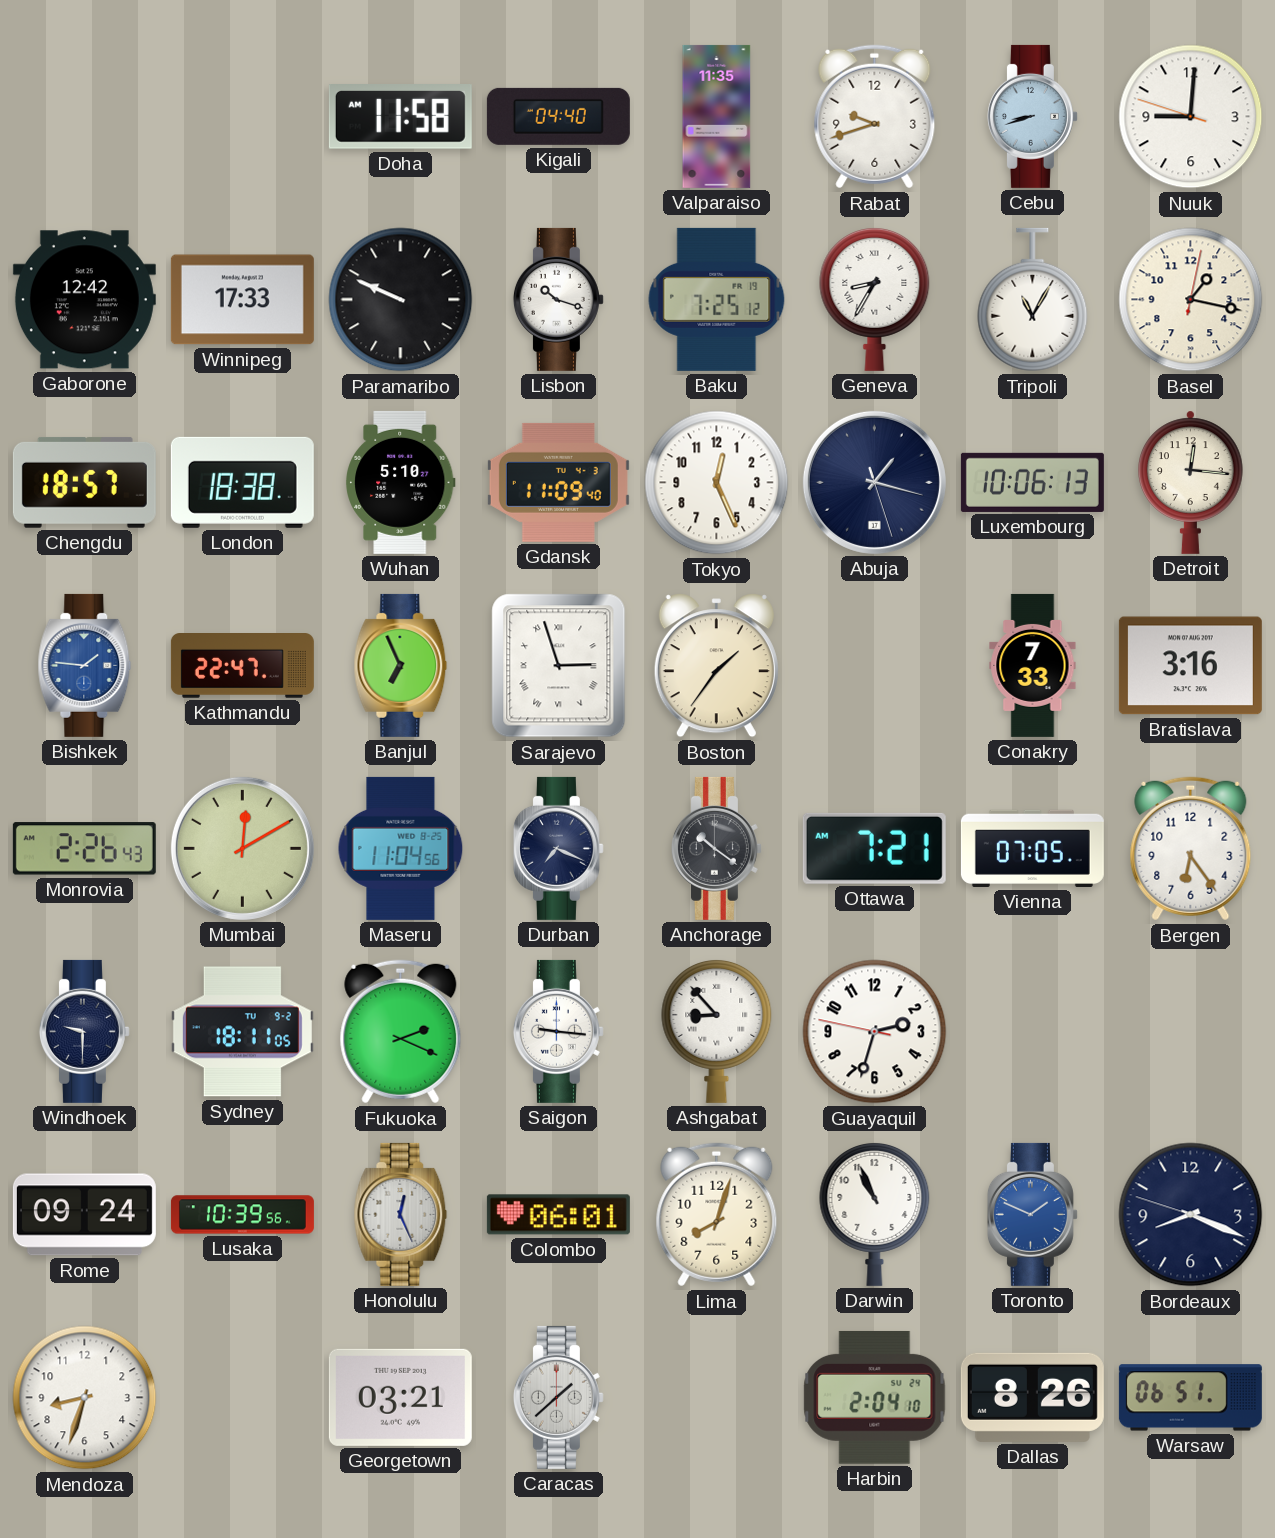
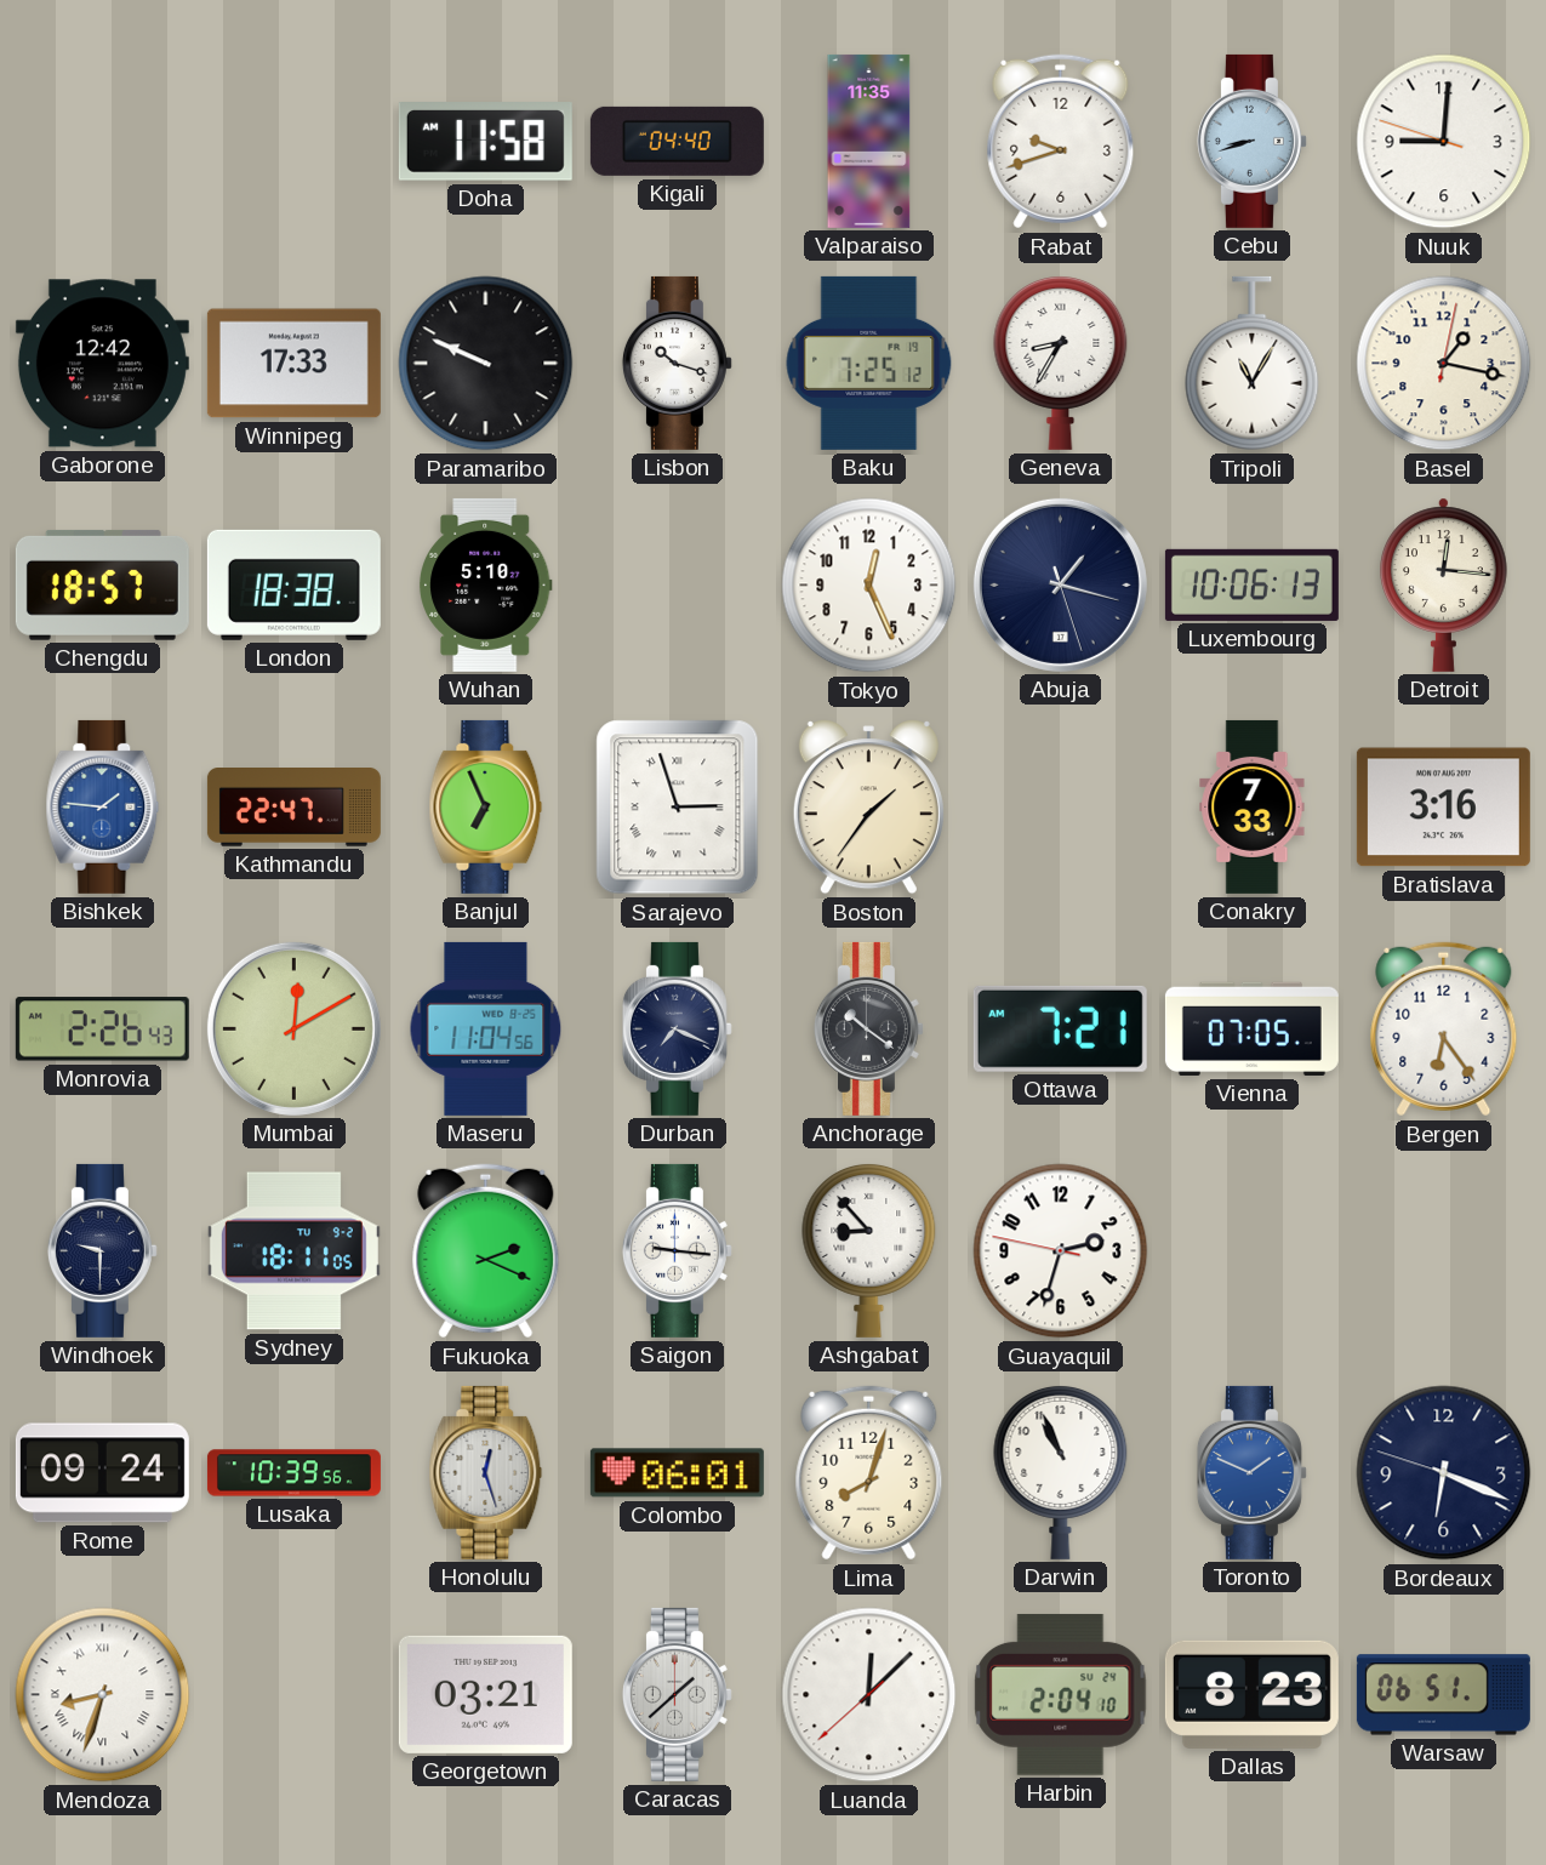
Gdansk: 11:09 -> none
Honolulu: 12:26 -> 12:27
Bordeaux: 8:18 -> 6:18
Mendoza numerals: Arabic -> Roman
Luanda: none -> 12:07
Dallas: 8:26 -> 8:23
